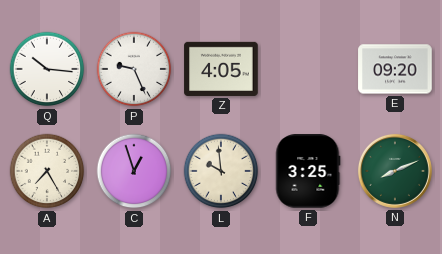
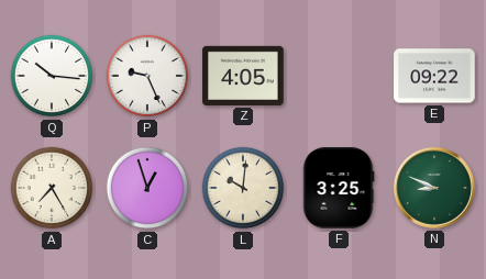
E: 09:20 -> 09:22
L: 9:59 -> 10:01
N: 8:11 -> 8:49
